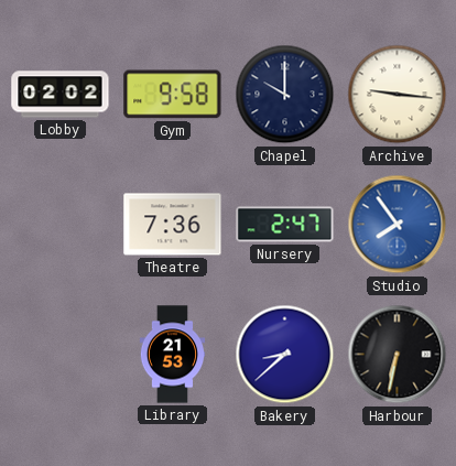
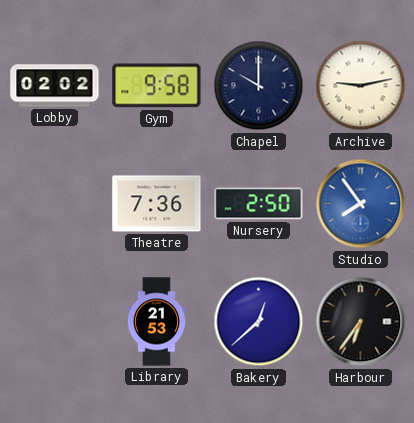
Archive: 9:16 -> 9:13
Nursery: 2:47 -> 2:50
Bakery: 8:38 -> 12:38
Harbour: 6:32 -> 6:36
